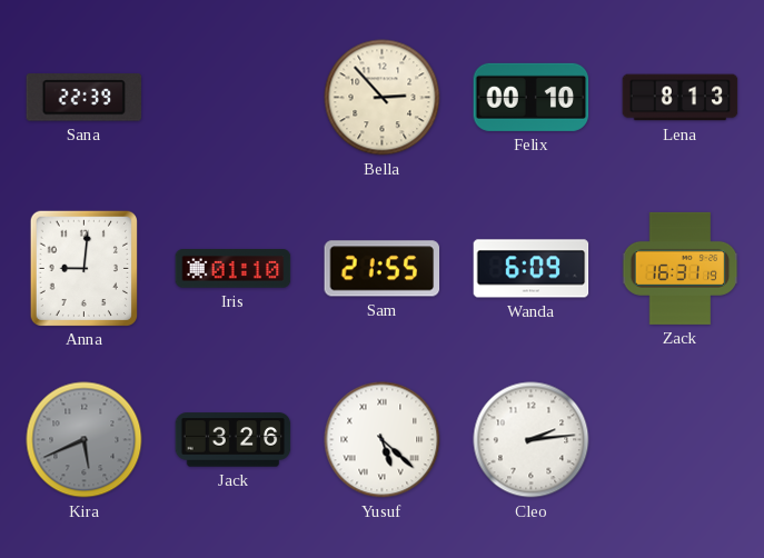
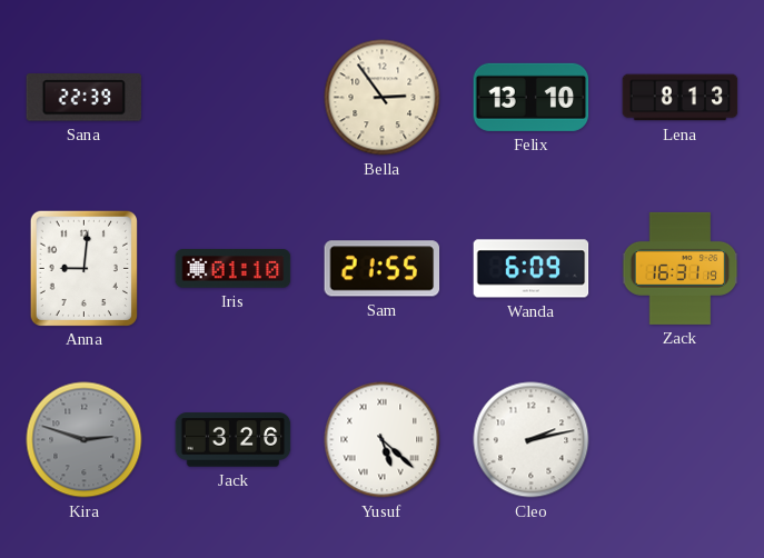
Bella: 2:53 -> 2:54
Felix: 00:10 -> 13:10
Kira: 5:41 -> 2:48
Cleo: 2:14 -> 2:13
